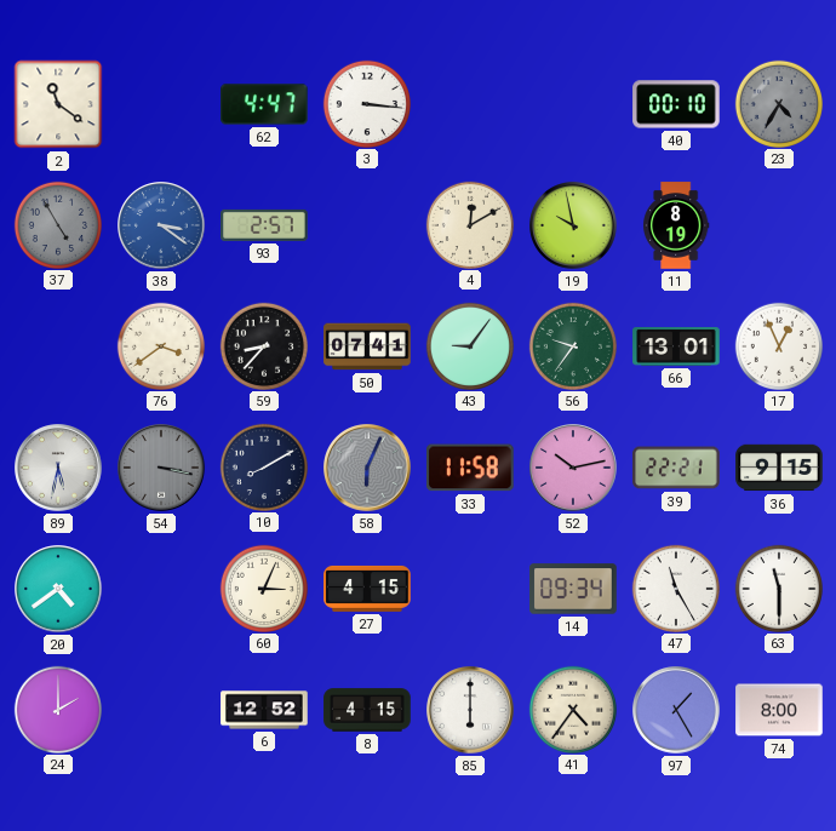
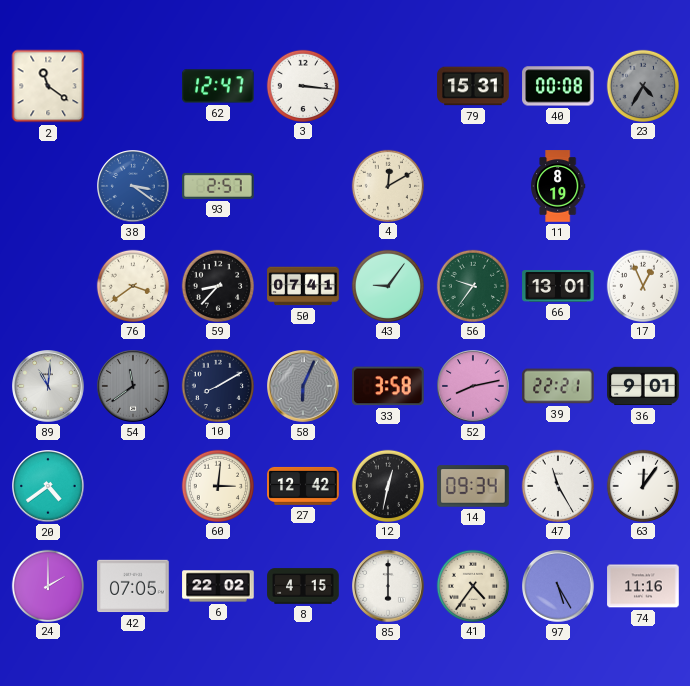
62: 4:47 -> 12:47
79: none -> 15:31
40: 00:10 -> 00:08
37: 4:55 -> none
19: 9:58 -> none
89: 5:32 -> 11:01
54: 3:17 -> 11:39
33: 11:58 -> 3:58
52: 10:13 -> 8:13
36: 9:15 -> 9:01
60: 3:04 -> 3:01
27: 4:15 -> 12:42
12: none -> 12:32
63: 11:30 -> 12:06
42: none -> 07:05
6: 12:52 -> 22:02
97: 1:25 -> 5:25
74: 8:00 -> 11:16
